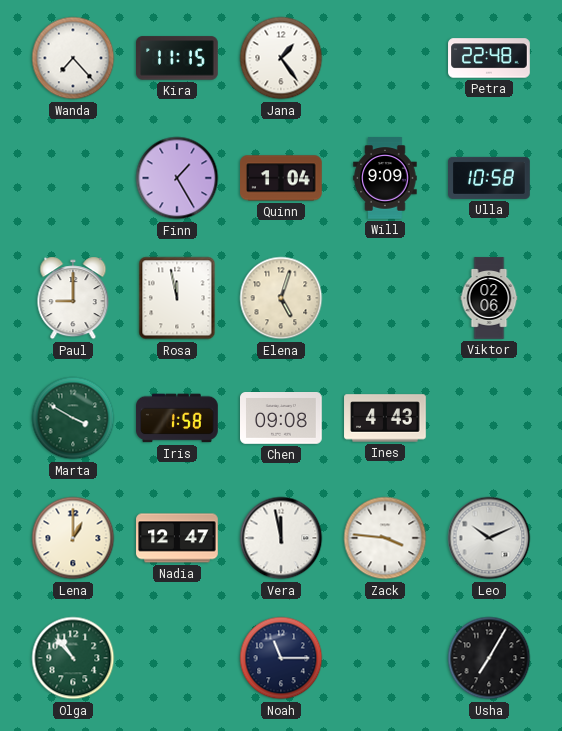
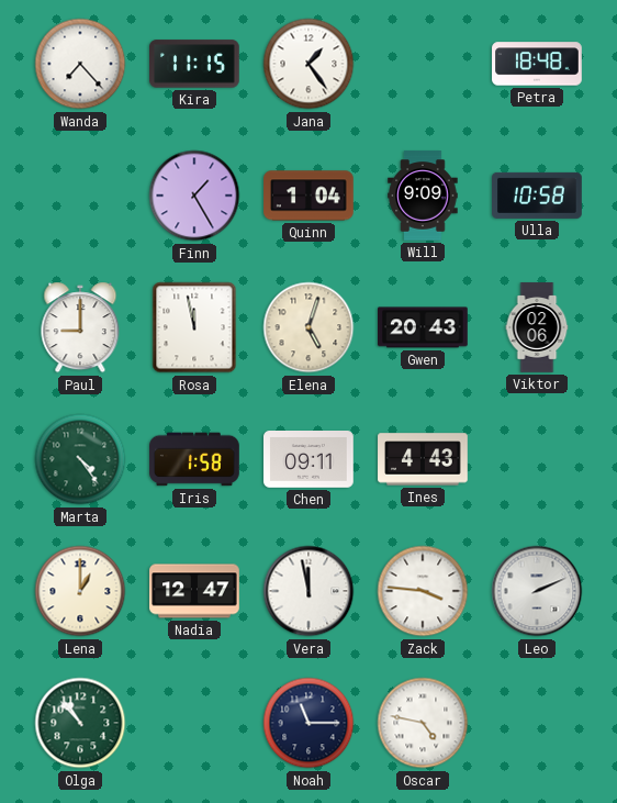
Petra: 22:48 -> 18:48
Gwen: none -> 20:43
Marta: 3:50 -> 4:24
Chen: 09:08 -> 09:11
Leo: 10:11 -> 2:11
Oscar: none -> 4:47
Usha: 7:05 -> none
